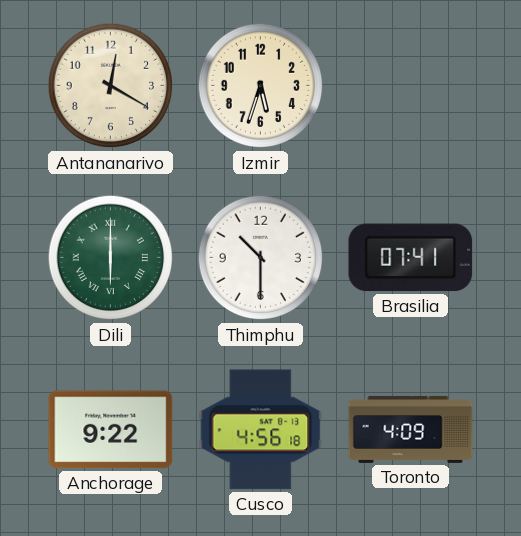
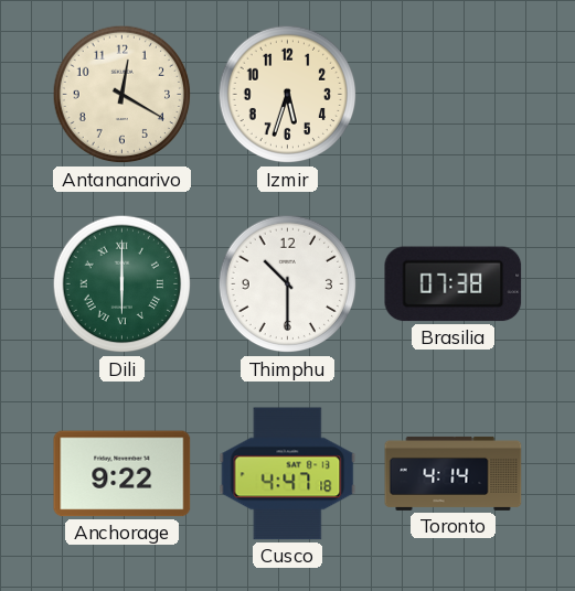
Brasilia: 07:41 -> 07:38
Cusco: 4:56 -> 4:47
Toronto: 4:09 -> 4:14
